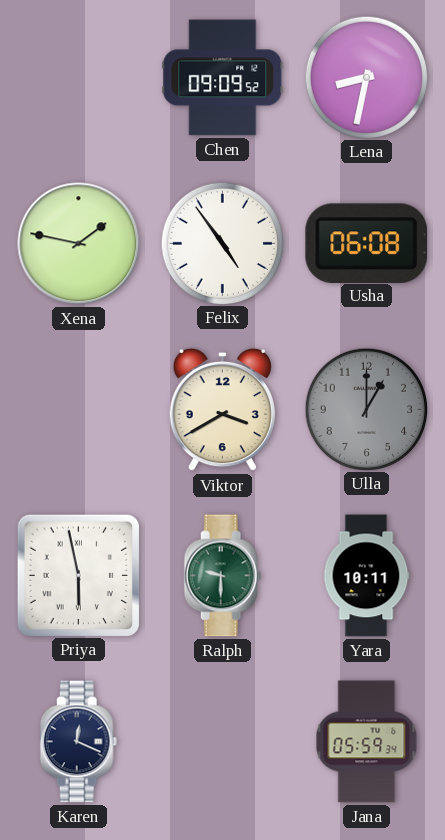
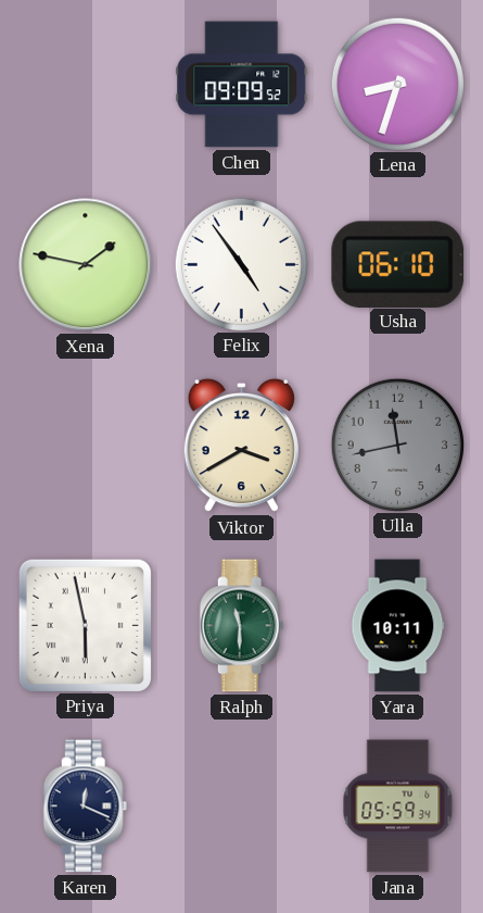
Lena: 8:32 -> 8:33
Usha: 06:08 -> 06:10
Ulla: 1:00 -> 11:43
Ralph: 9:30 -> 11:30
